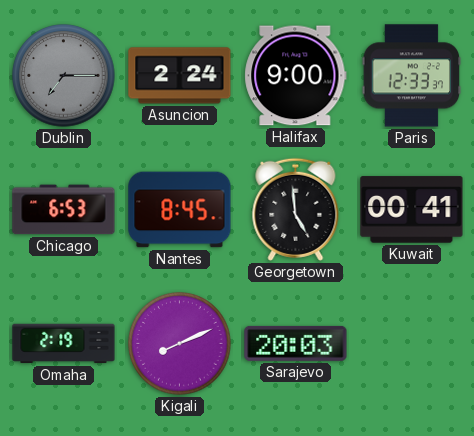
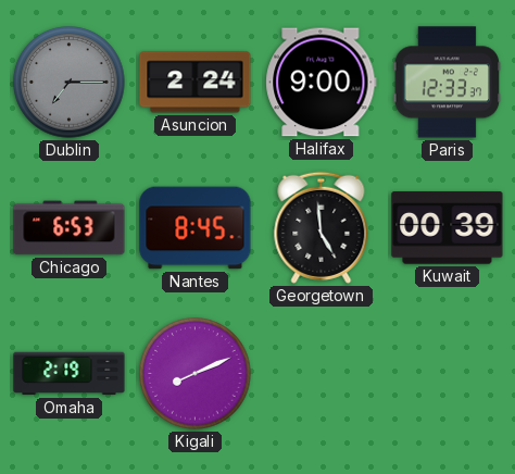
Kuwait: 00:41 -> 00:39
Sarajevo: 20:03 -> none
